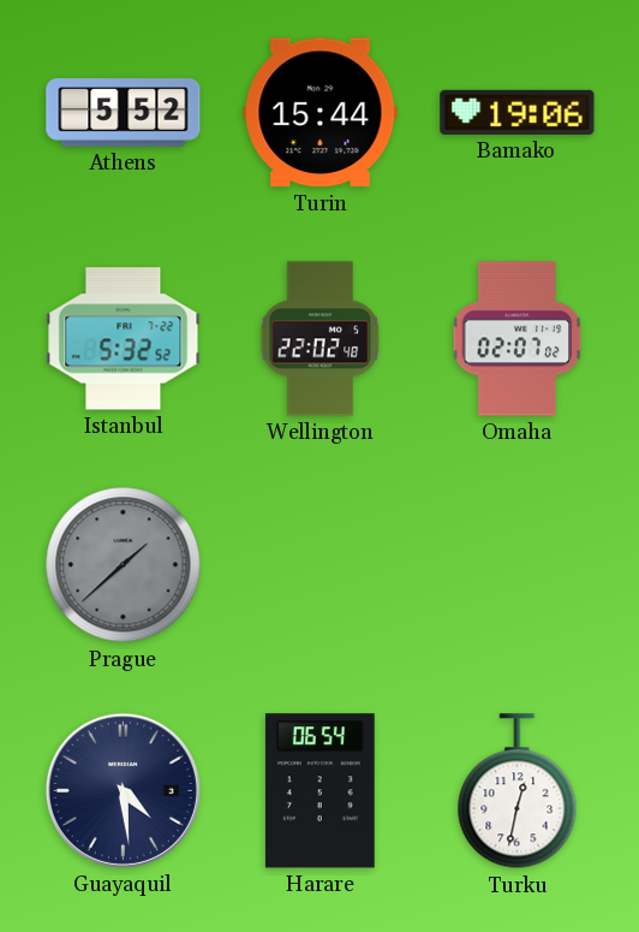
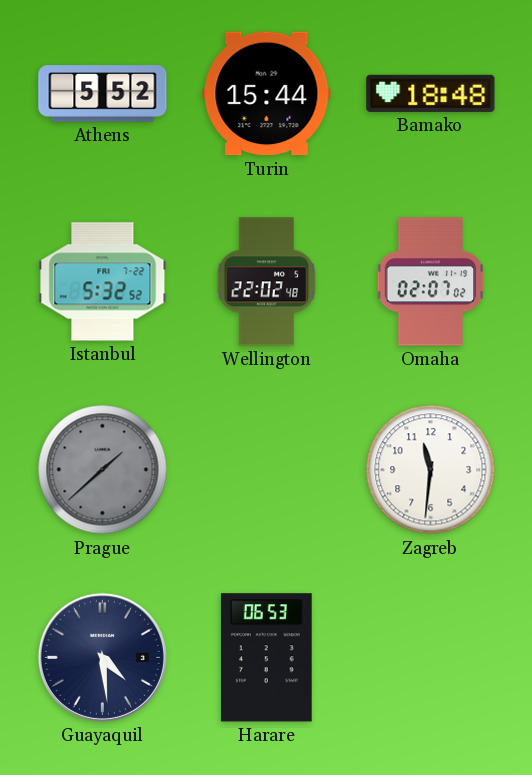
Bamako: 19:06 -> 18:48
Zagreb: none -> 11:31
Harare: 06:54 -> 06:53
Turku: 12:32 -> none
